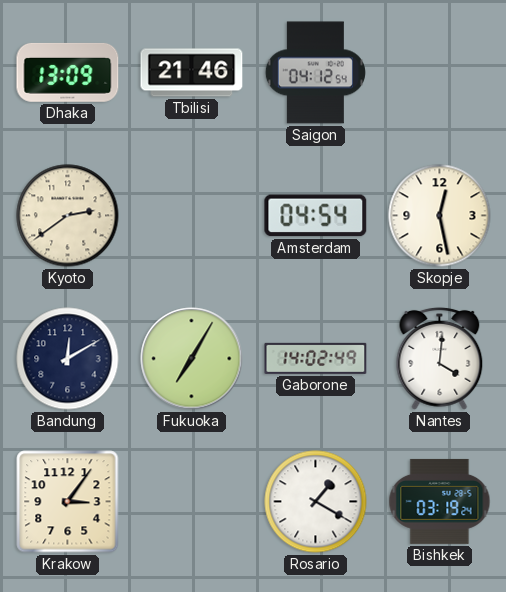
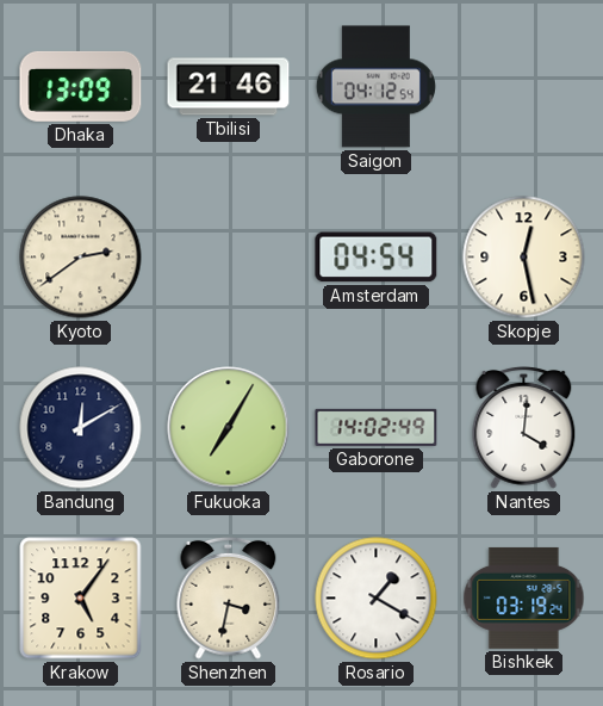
Krakow: 3:06 -> 5:06
Shenzhen: none -> 3:32
